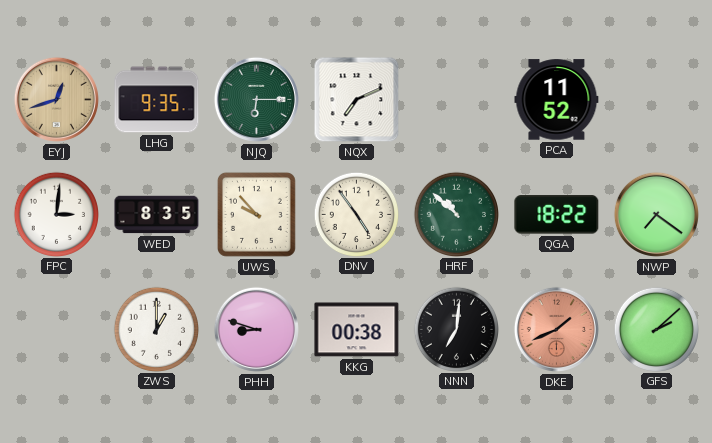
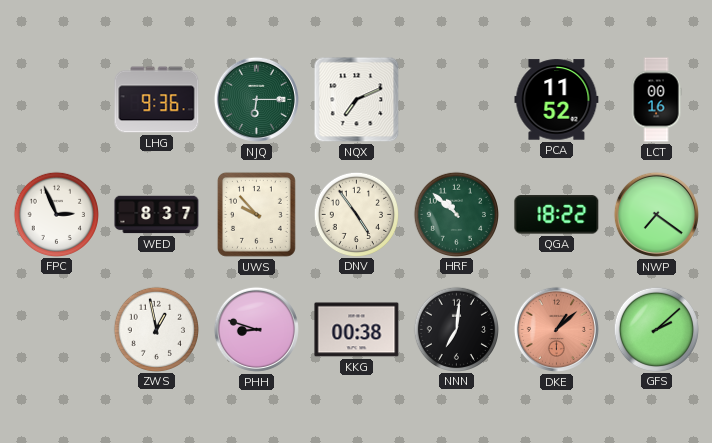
EYJ: 12:42 -> none
LHG: 9:35 -> 9:36
LCT: none -> 00:16
FPC: 3:01 -> 2:56
WED: 8:35 -> 8:37
ZWS: 1:00 -> 12:58
DKE: 1:41 -> 1:08
